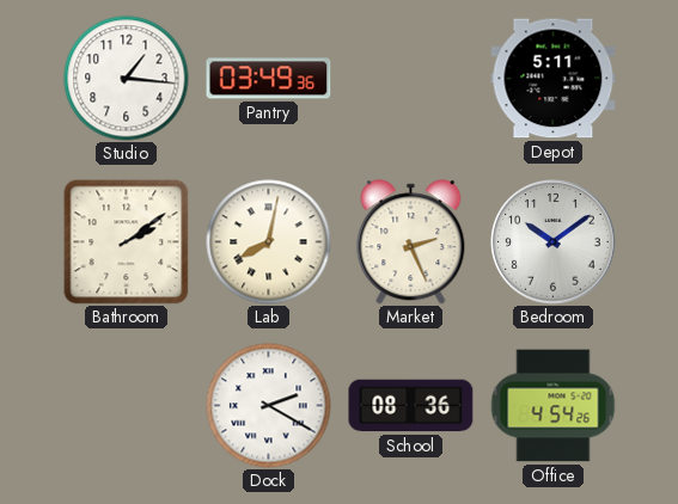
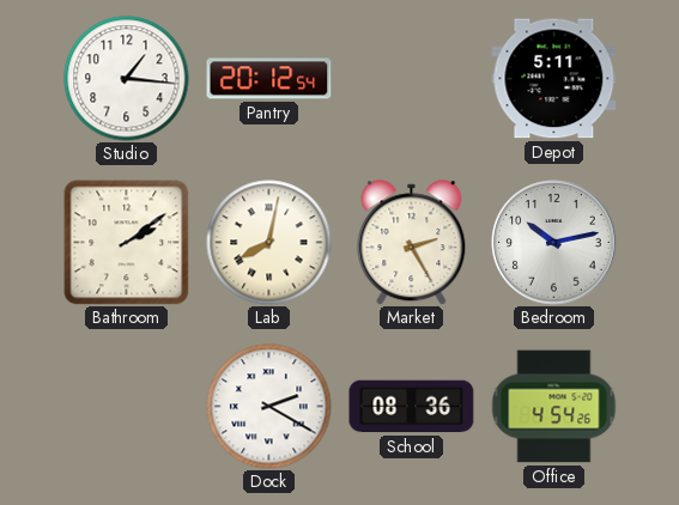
Pantry: 03:49 -> 20:12
Market: 2:26 -> 2:25
Bedroom: 10:09 -> 10:13
